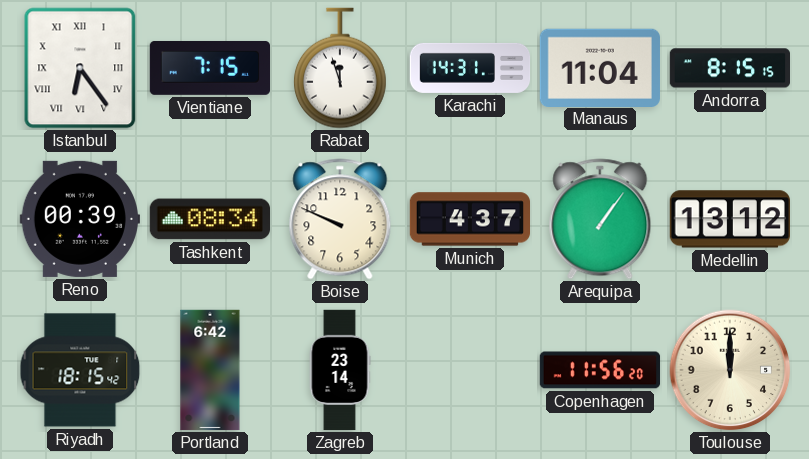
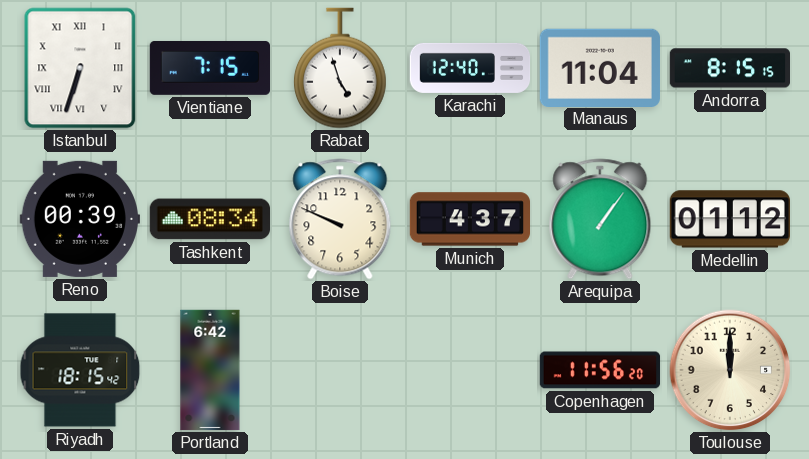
Istanbul: 6:24 -> 6:33
Rabat: 11:57 -> 4:57
Karachi: 14:31 -> 12:40
Medellin: 13:12 -> 01:12
Zagreb: 23:14 -> none
